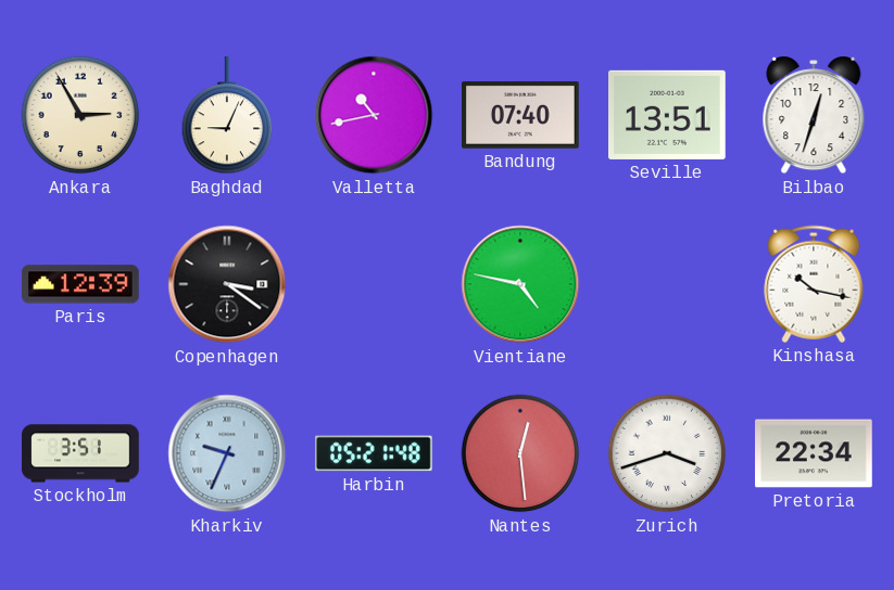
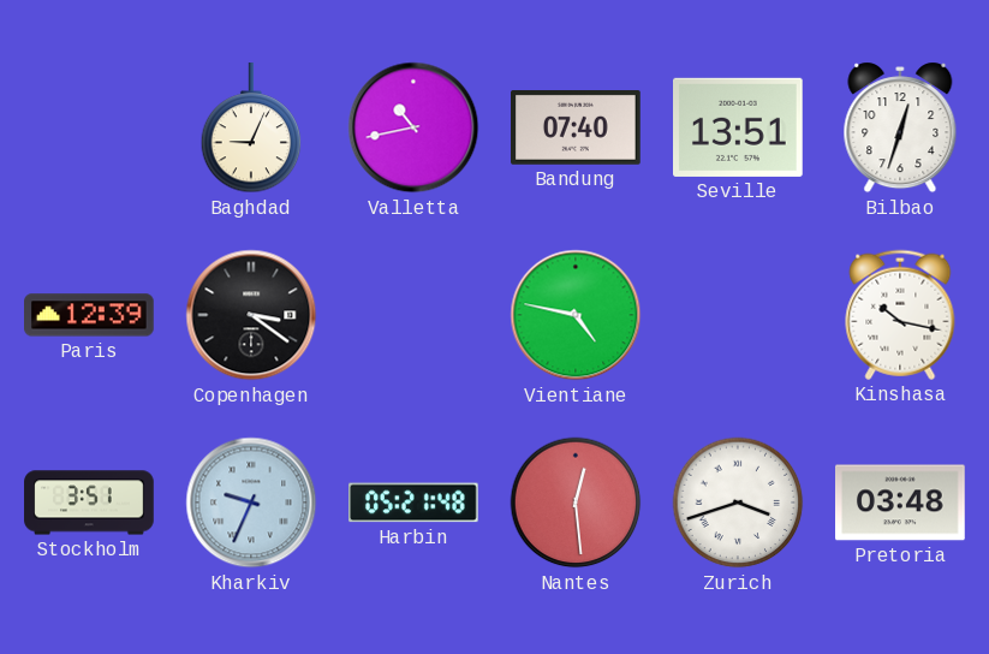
Ankara: 2:55 -> none
Pretoria: 22:34 -> 03:48
